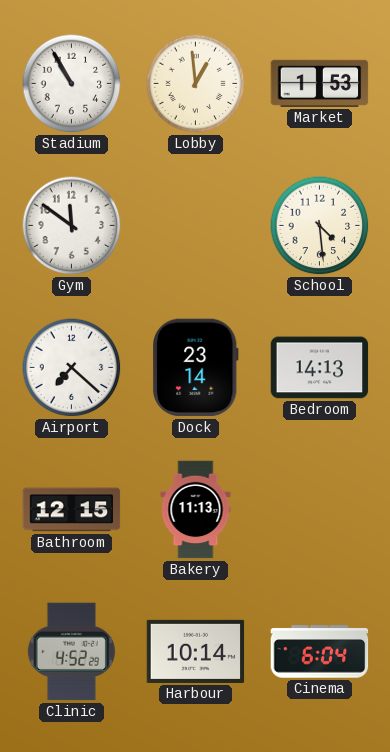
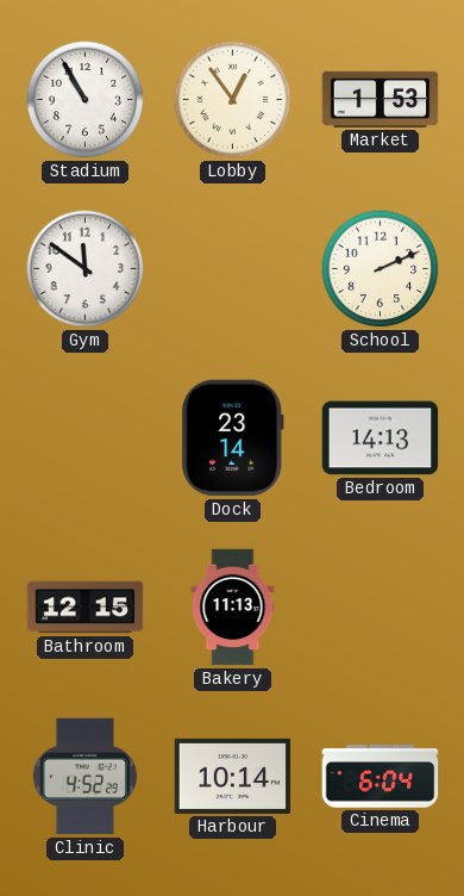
Lobby: 12:59 -> 12:54
School: 4:29 -> 2:11
Airport: 7:22 -> none
